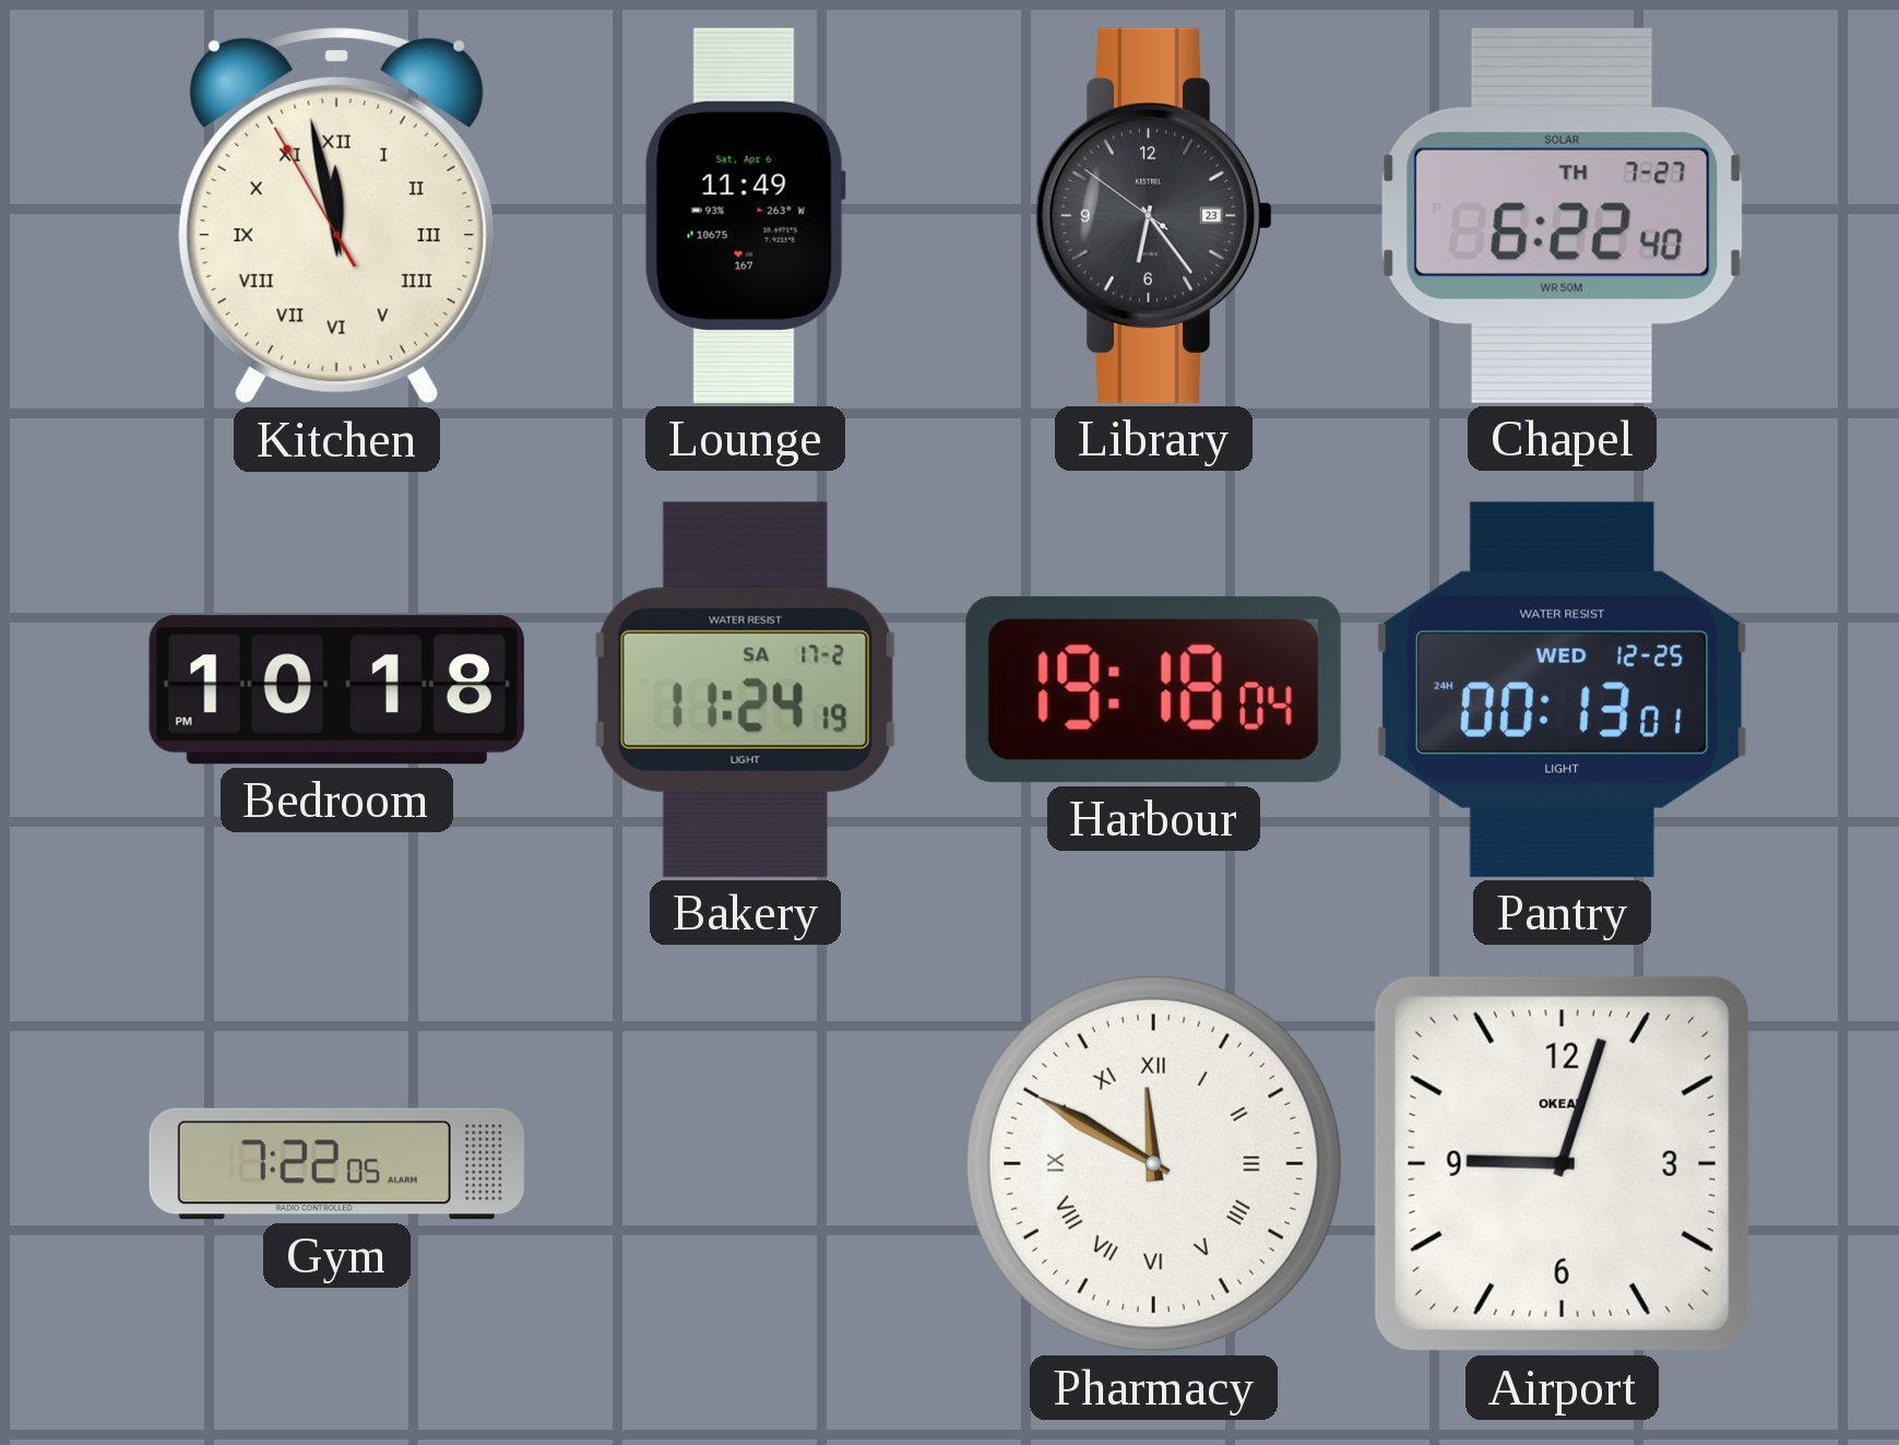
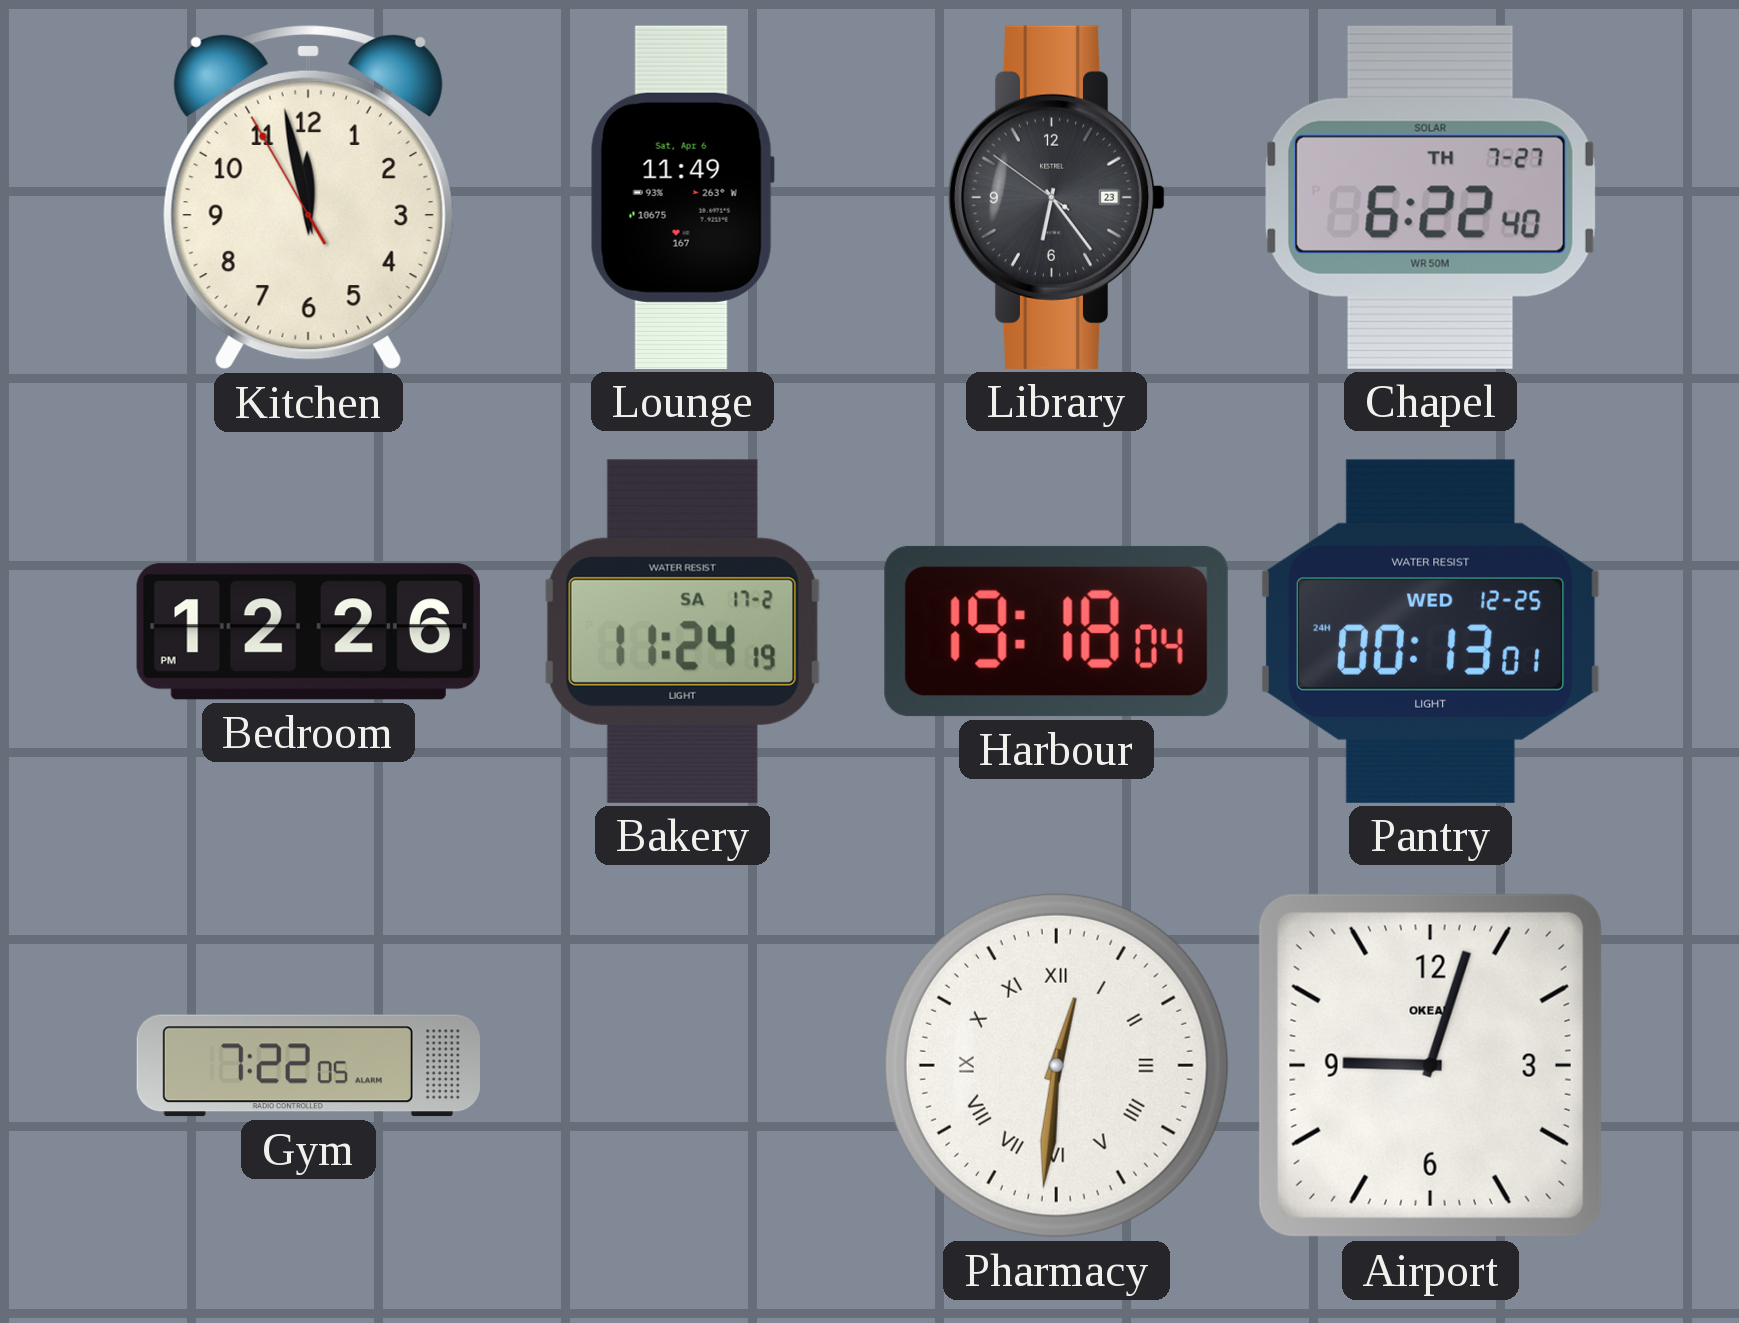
Kitchen numerals: Roman -> Arabic
Bedroom: 10:18 -> 12:26
Pharmacy: 11:50 -> 12:31
